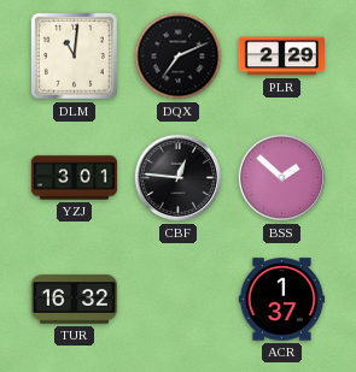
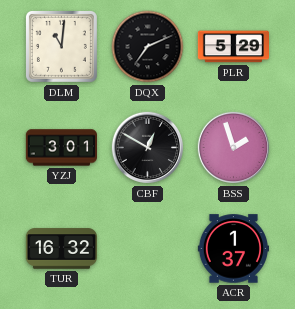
PLR: 2:29 -> 5:29
CBF: 12:46 -> 12:50
BSS: 1:52 -> 1:57
